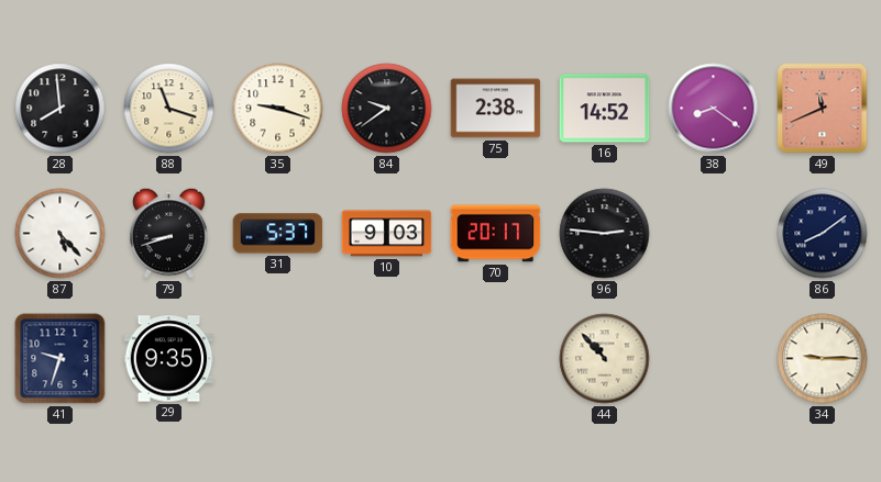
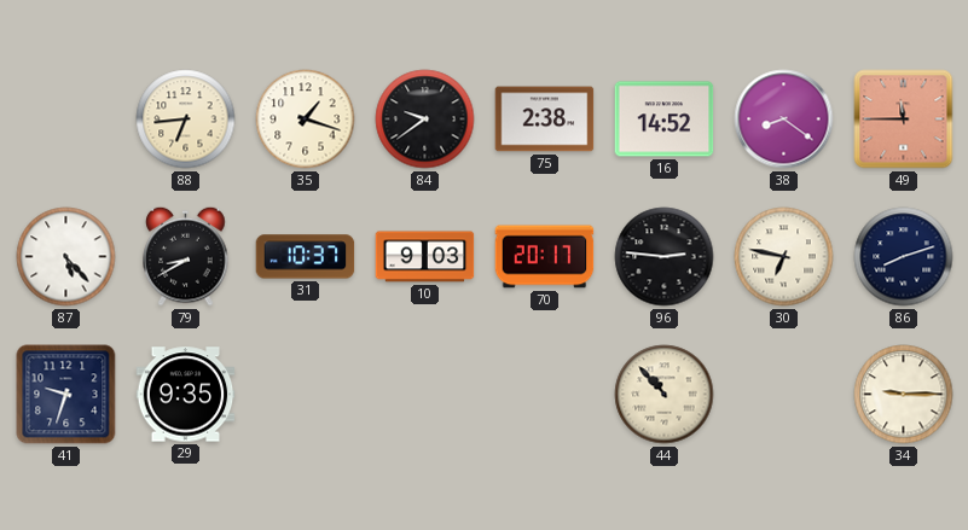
28: 7:59 -> none
88: 11:18 -> 6:44
35: 9:18 -> 1:18
49: 11:41 -> 11:45
79: 8:42 -> 8:40
31: 5:37 -> 10:37
30: none -> 6:47
86: 8:09 -> 8:12
